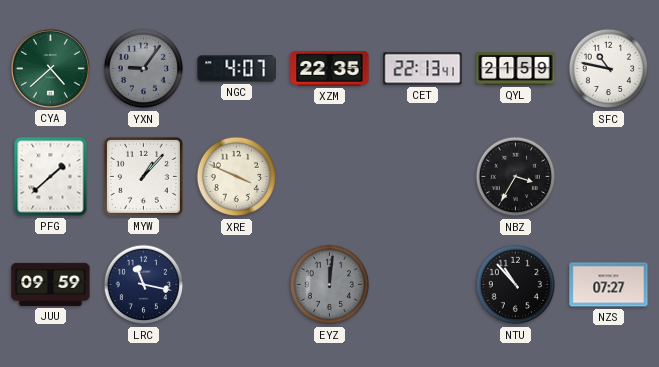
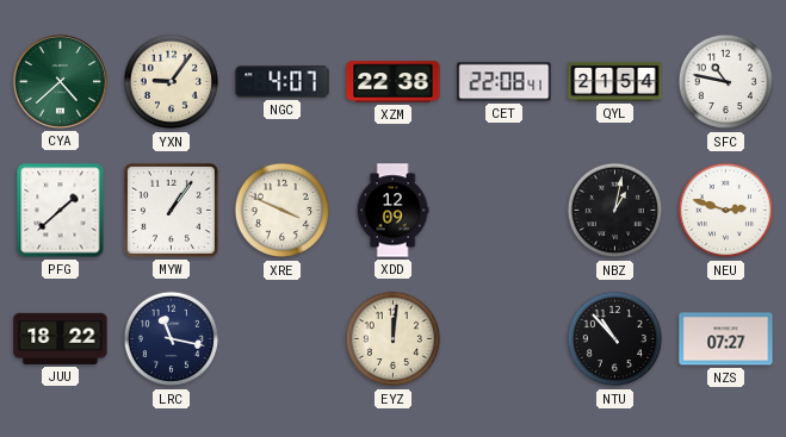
YXN dial: grey -> cream
XZM: 22:35 -> 22:38
CET: 22:13 -> 22:08
QYL: 21:59 -> 21:54
MYW: 1:07 -> 1:06
XDD: none -> 12:09
NBZ: 3:35 -> 1:02
NEU: none -> 2:48
JUU: 09:59 -> 18:22
EYZ dial: grey -> cream
